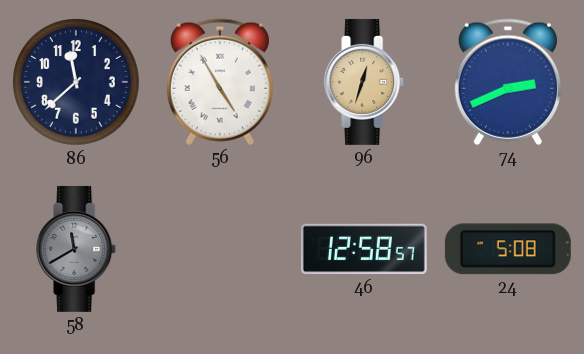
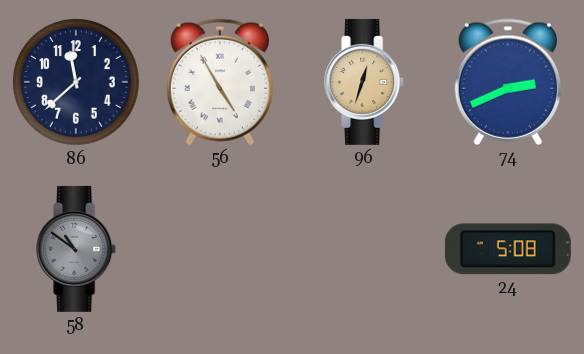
58: 11:40 -> 10:51
46: 12:58 -> none
